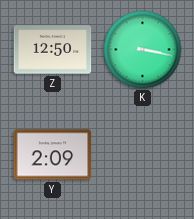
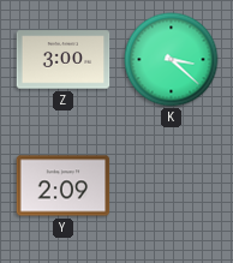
Z: 12:50 -> 3:00
K: 3:17 -> 3:22
